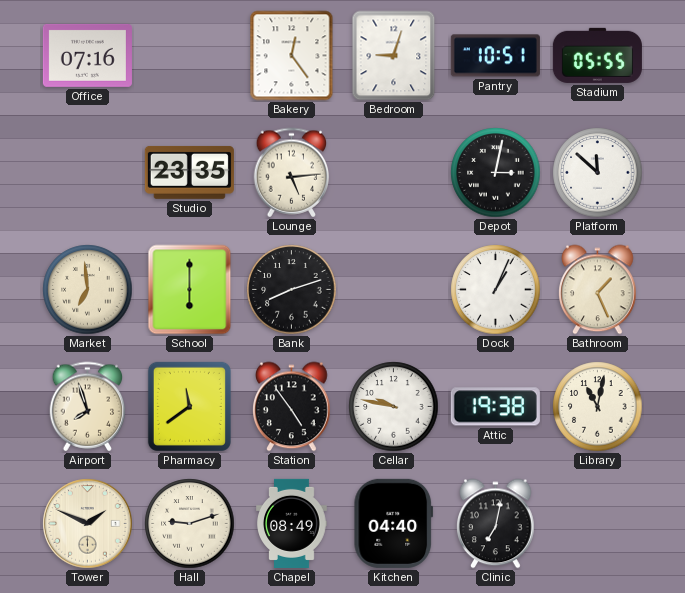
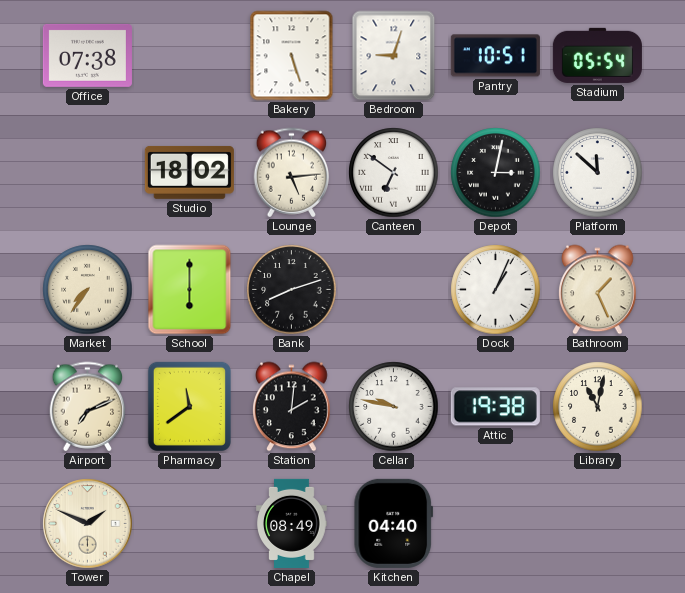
Office: 07:16 -> 07:38
Bakery: 12:24 -> 5:27
Stadium: 05:55 -> 05:54
Studio: 23:35 -> 18:02
Canteen: none -> 6:51
Market: 6:59 -> 7:36
Airport: 7:57 -> 7:11
Station: 4:54 -> 2:01
Hall: 9:12 -> none
Clinic: 7:02 -> none
